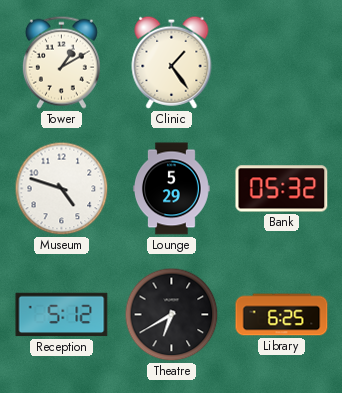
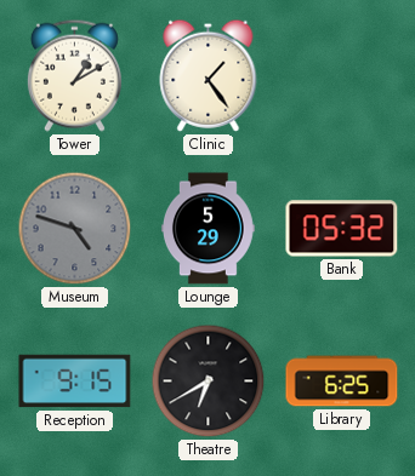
Museum dial: white -> grey
Reception: 5:12 -> 9:15
